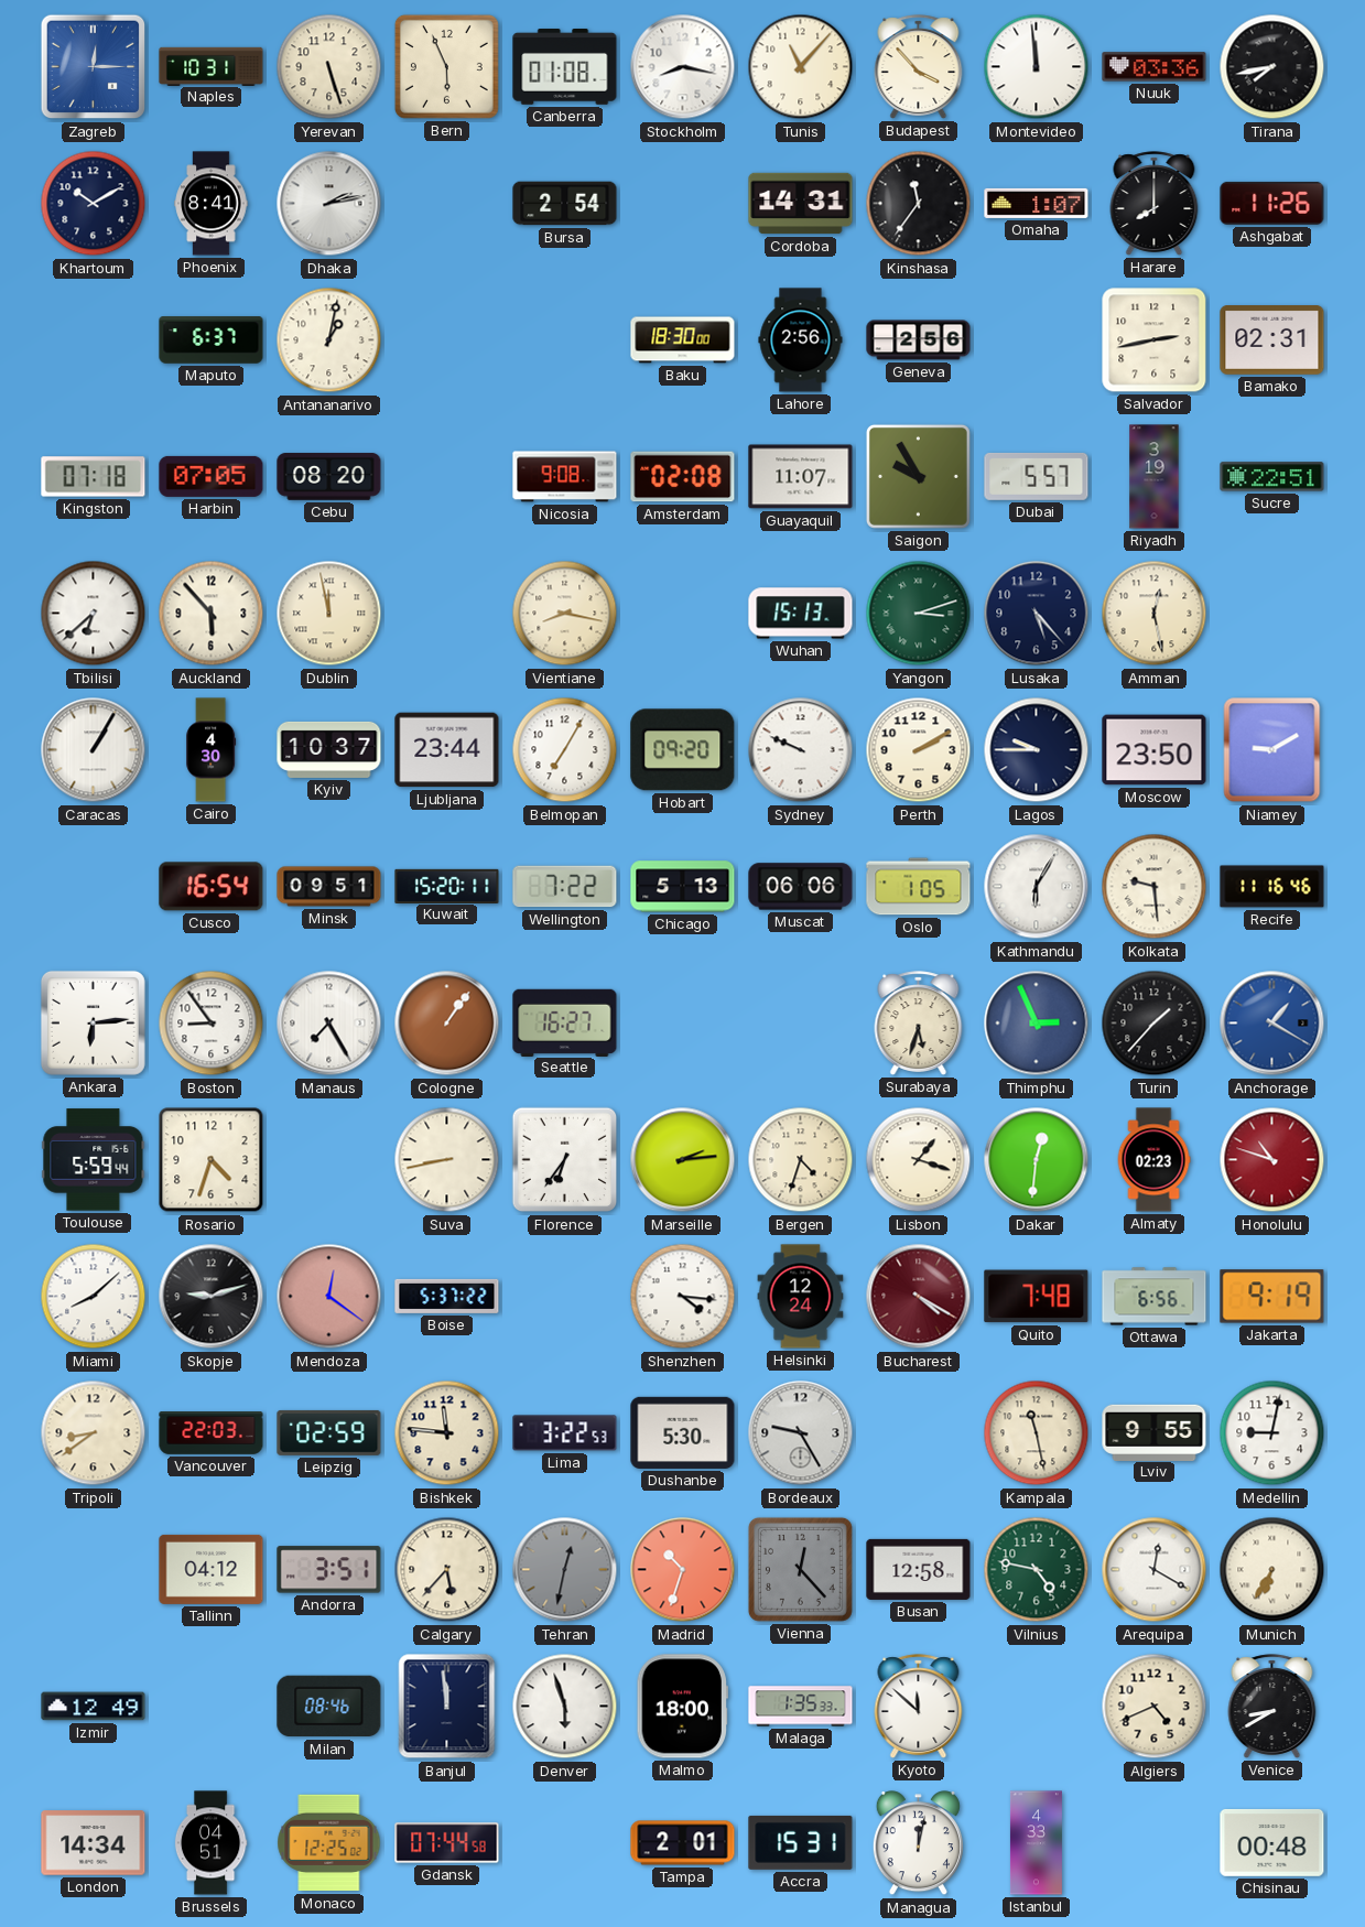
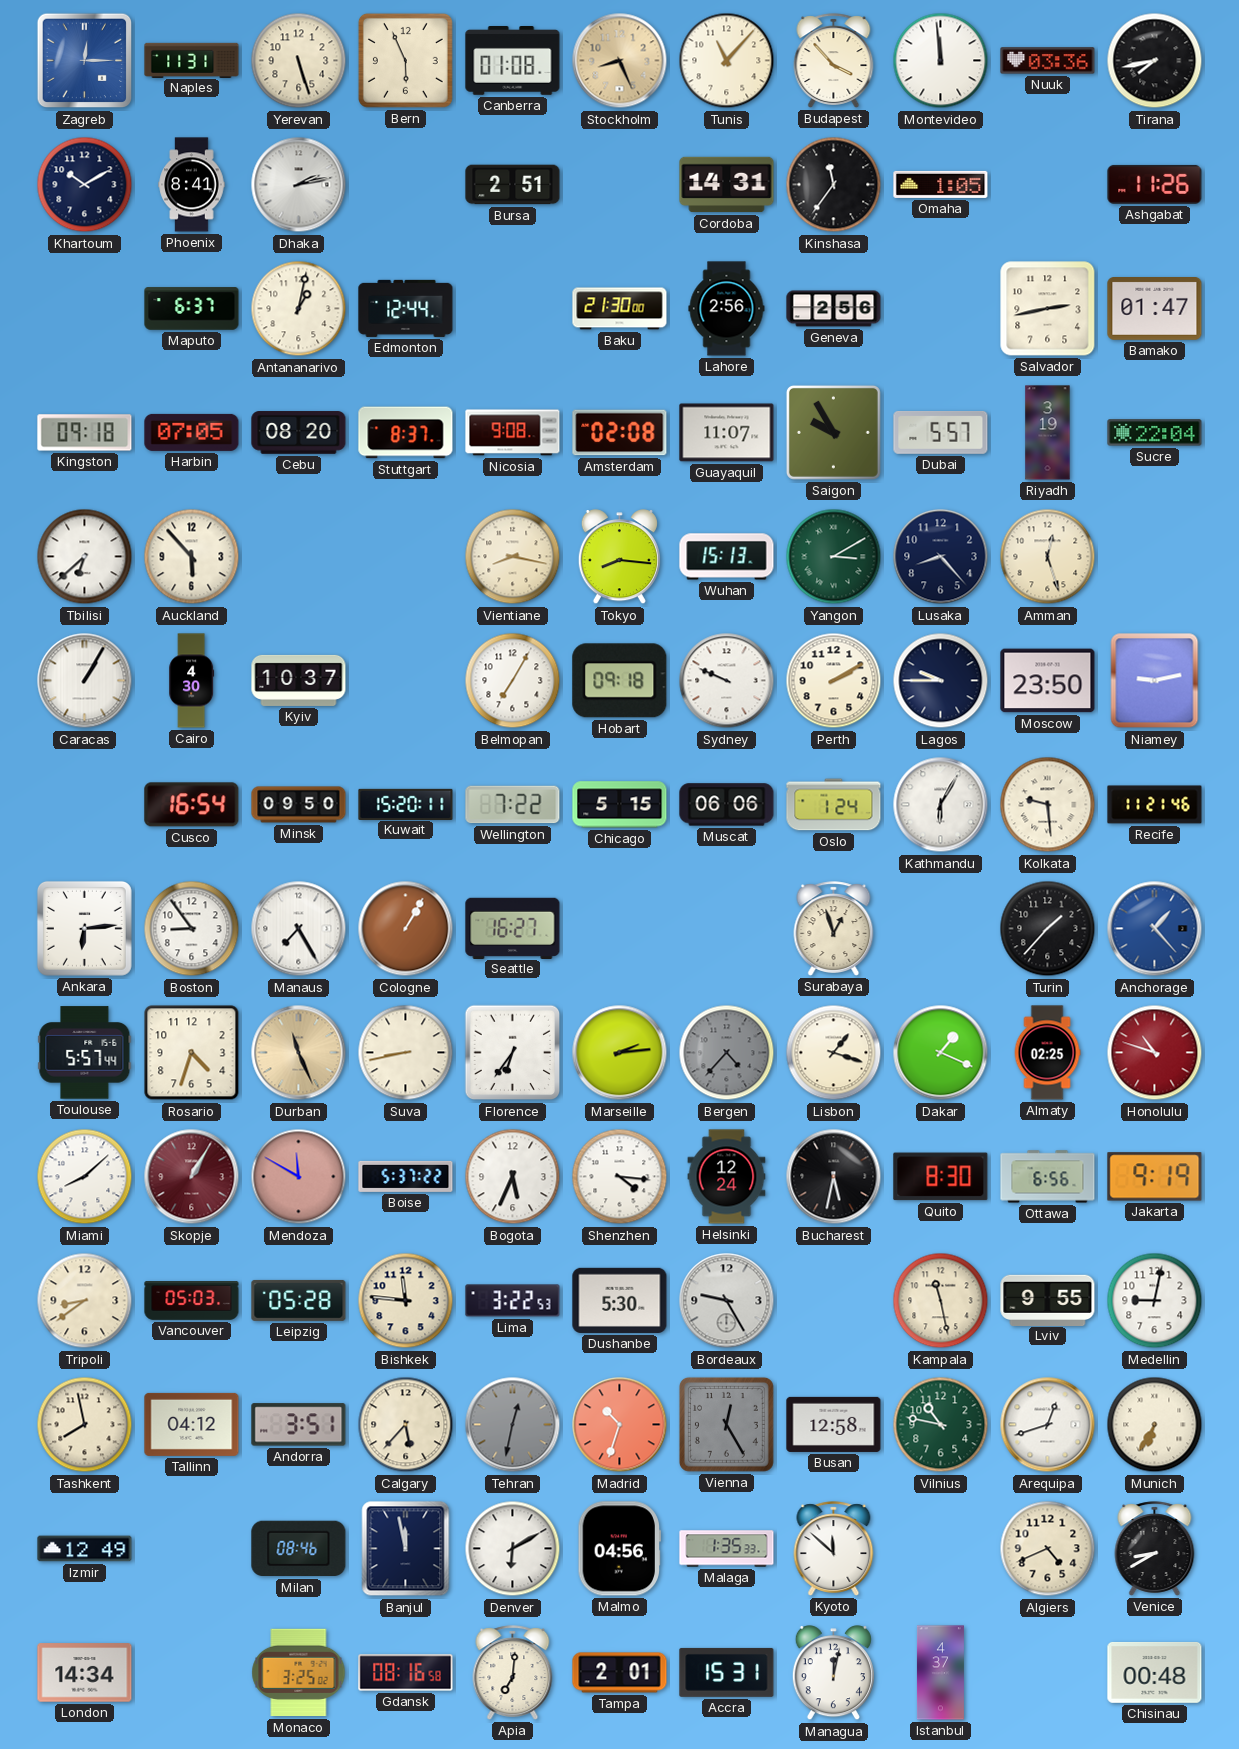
Naples: 10:31 -> 11:31
Stockholm: 8:17 -> 8:26
Stockholm dial: white -> champagne
Bursa: 2:54 -> 2:51
Omaha: 1:07 -> 1:05
Harare: 8:00 -> none
Edmonton: none -> 12:44
Baku: 18:30 -> 21:30
Bamako: 02:31 -> 01:47
Kingston: 07:18 -> 09:18
Stuttgart: none -> 8:37
Sucre: 22:51 -> 22:04
Dublin: 11:58 -> none
Tokyo: none -> 8:16
Yangon: 3:12 -> 3:10
Lusaka: 5:23 -> 8:23
Amman: 12:28 -> 12:27
Ljubljana: 23:44 -> none
Hobart: 09:20 -> 09:18
Niamey: 9:10 -> 9:13
Minsk: 09:51 -> 09:50
Chicago: 5:13 -> 5:15
Oslo: 1:05 -> 1:24
Recife: 11:16 -> 11:21
Cologne: 1:06 -> 1:05
Surabaya: 5:33 -> 12:57
Thimphu: 2:56 -> none
Anchorage: 1:20 -> 1:23
Toulouse: 5:59 -> 5:57
Durban: none -> 11:26
Bergen: 4:33 -> 4:37
Bergen dial: cream -> grey
Dakar: 12:31 -> 1:19
Almaty: 02:23 -> 02:25
Skopje: 9:12 -> 1:05
Skopje dial: black -> burgundy
Mendoza: 12:21 -> 11:50
Bogota: none -> 5:34
Bucharest: 4:20 -> 5:32
Bucharest dial: burgundy -> black
Quito: 7:48 -> 8:30
Vancouver: 22:03 -> 05:03
Leipzig: 02:59 -> 05:28
Tashkent: none -> 7:58
Vienna: 12:23 -> 12:25
Vilnius: 4:47 -> 10:47
Arequipa: 12:20 -> 12:42
Banjul: 11:59 -> 11:58
Denver: 5:57 -> 6:10
Malmo: 18:00 -> 04:56
Brussels: 04:51 -> none
Monaco: 12:25 -> 3:25
Gdansk: 07:44 -> 08:16
Apia: none -> 7:01
Istanbul: 4:33 -> 4:37
